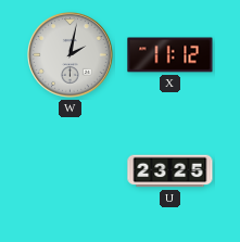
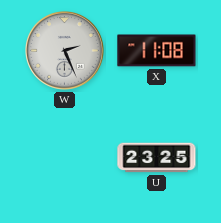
W: 2:02 -> 2:26
X: 11:12 -> 11:08
